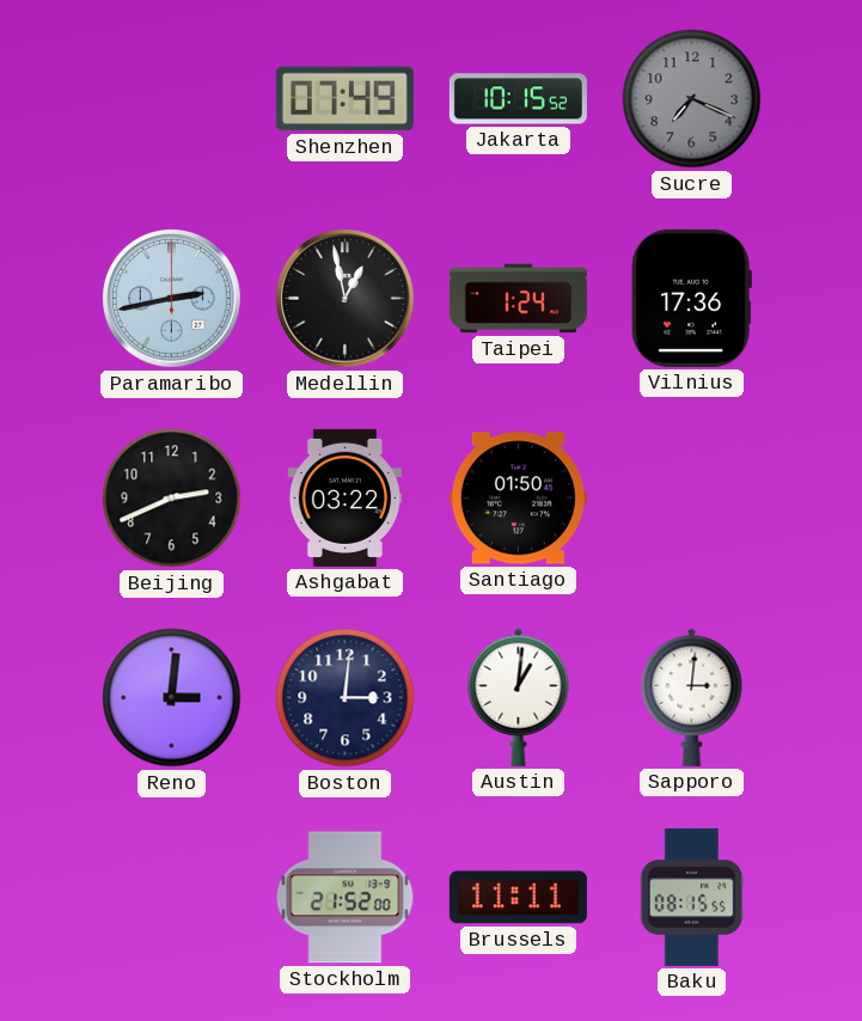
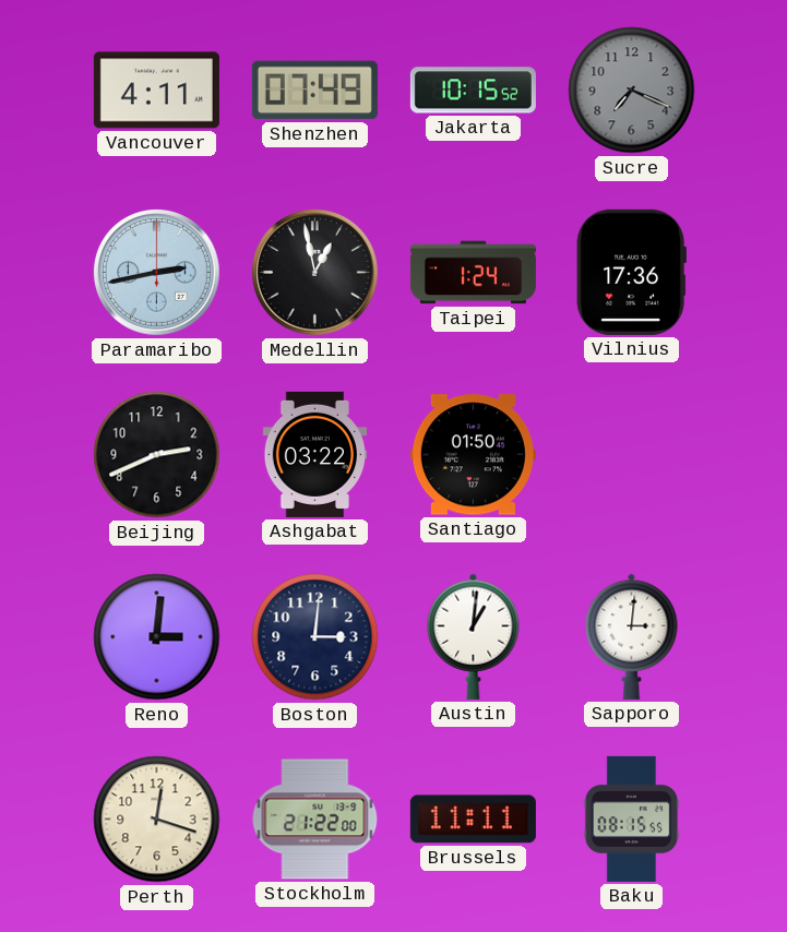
Vancouver: none -> 4:11
Perth: none -> 12:18
Stockholm: 21:52 -> 21:22
